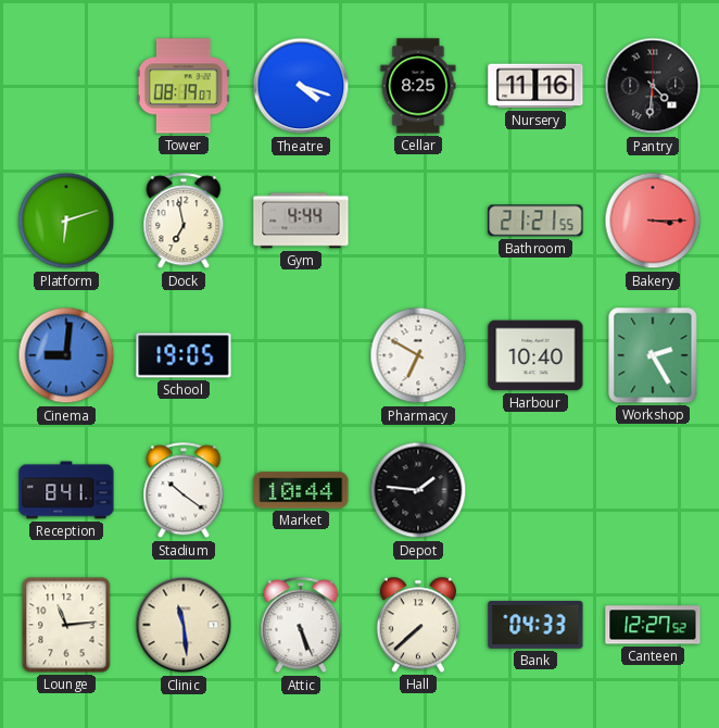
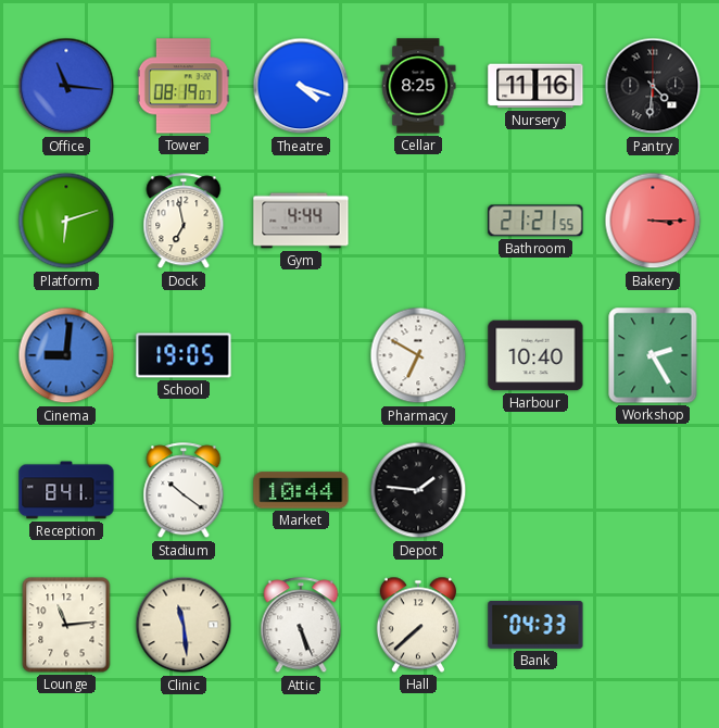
Office: none -> 11:16
Canteen: 12:27 -> none
